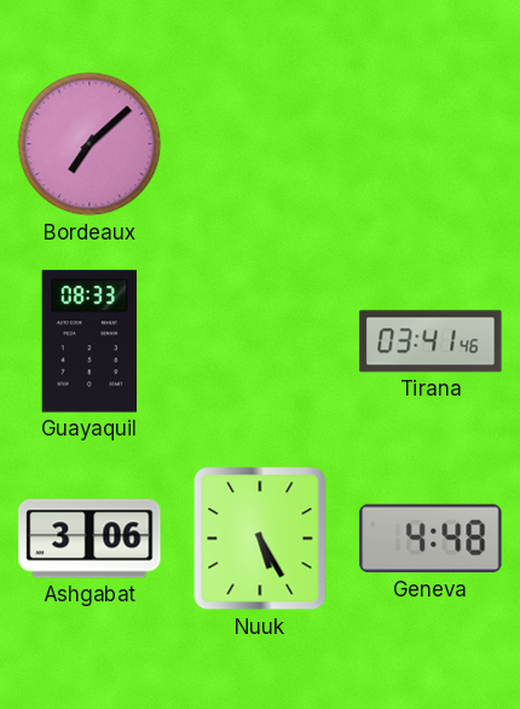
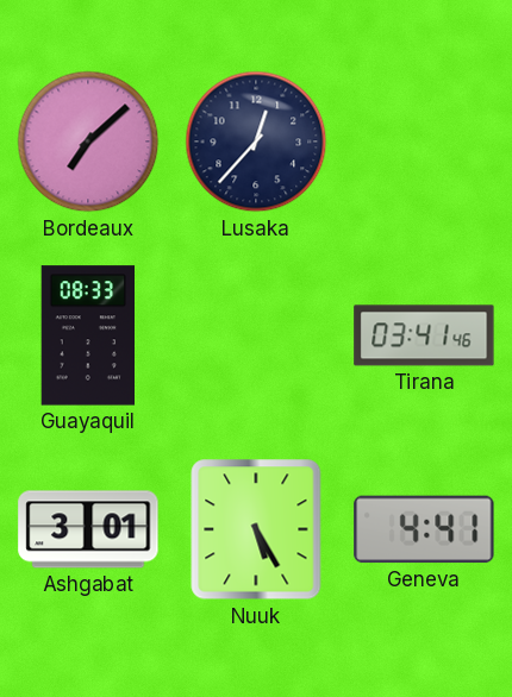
Lusaka: none -> 12:37
Ashgabat: 3:06 -> 3:01
Geneva: 4:48 -> 4:41
